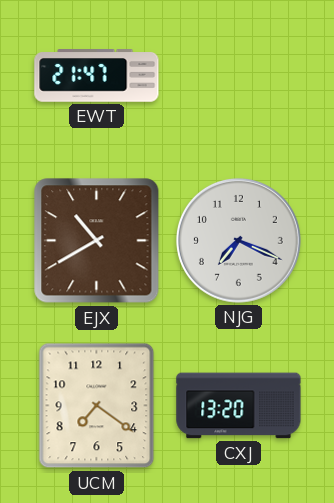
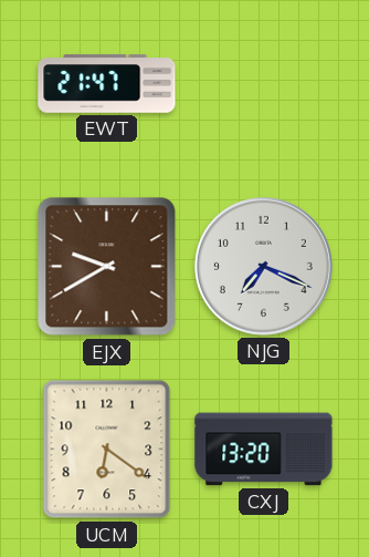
EJX: 10:40 -> 9:40
UCM: 7:21 -> 6:21
